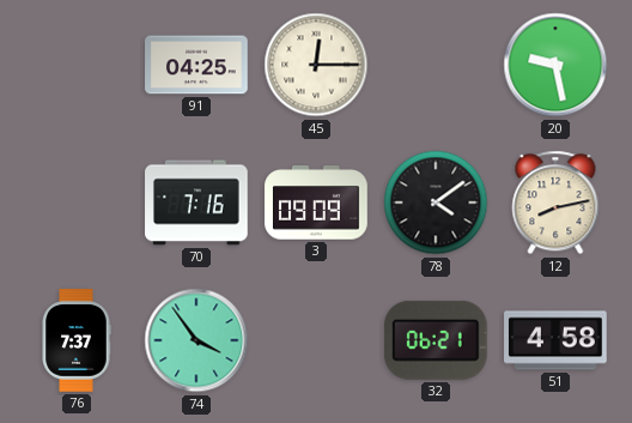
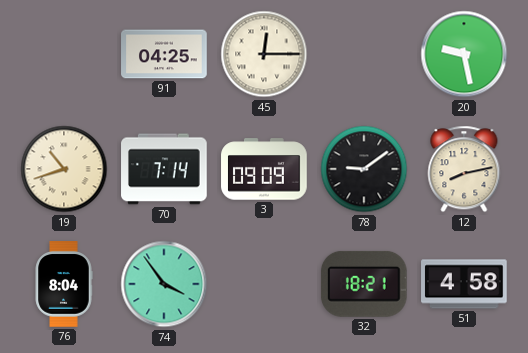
19: none -> 10:42
70: 7:16 -> 7:14
78: 4:09 -> 9:09
76: 7:37 -> 8:04
32: 06:21 -> 18:21
